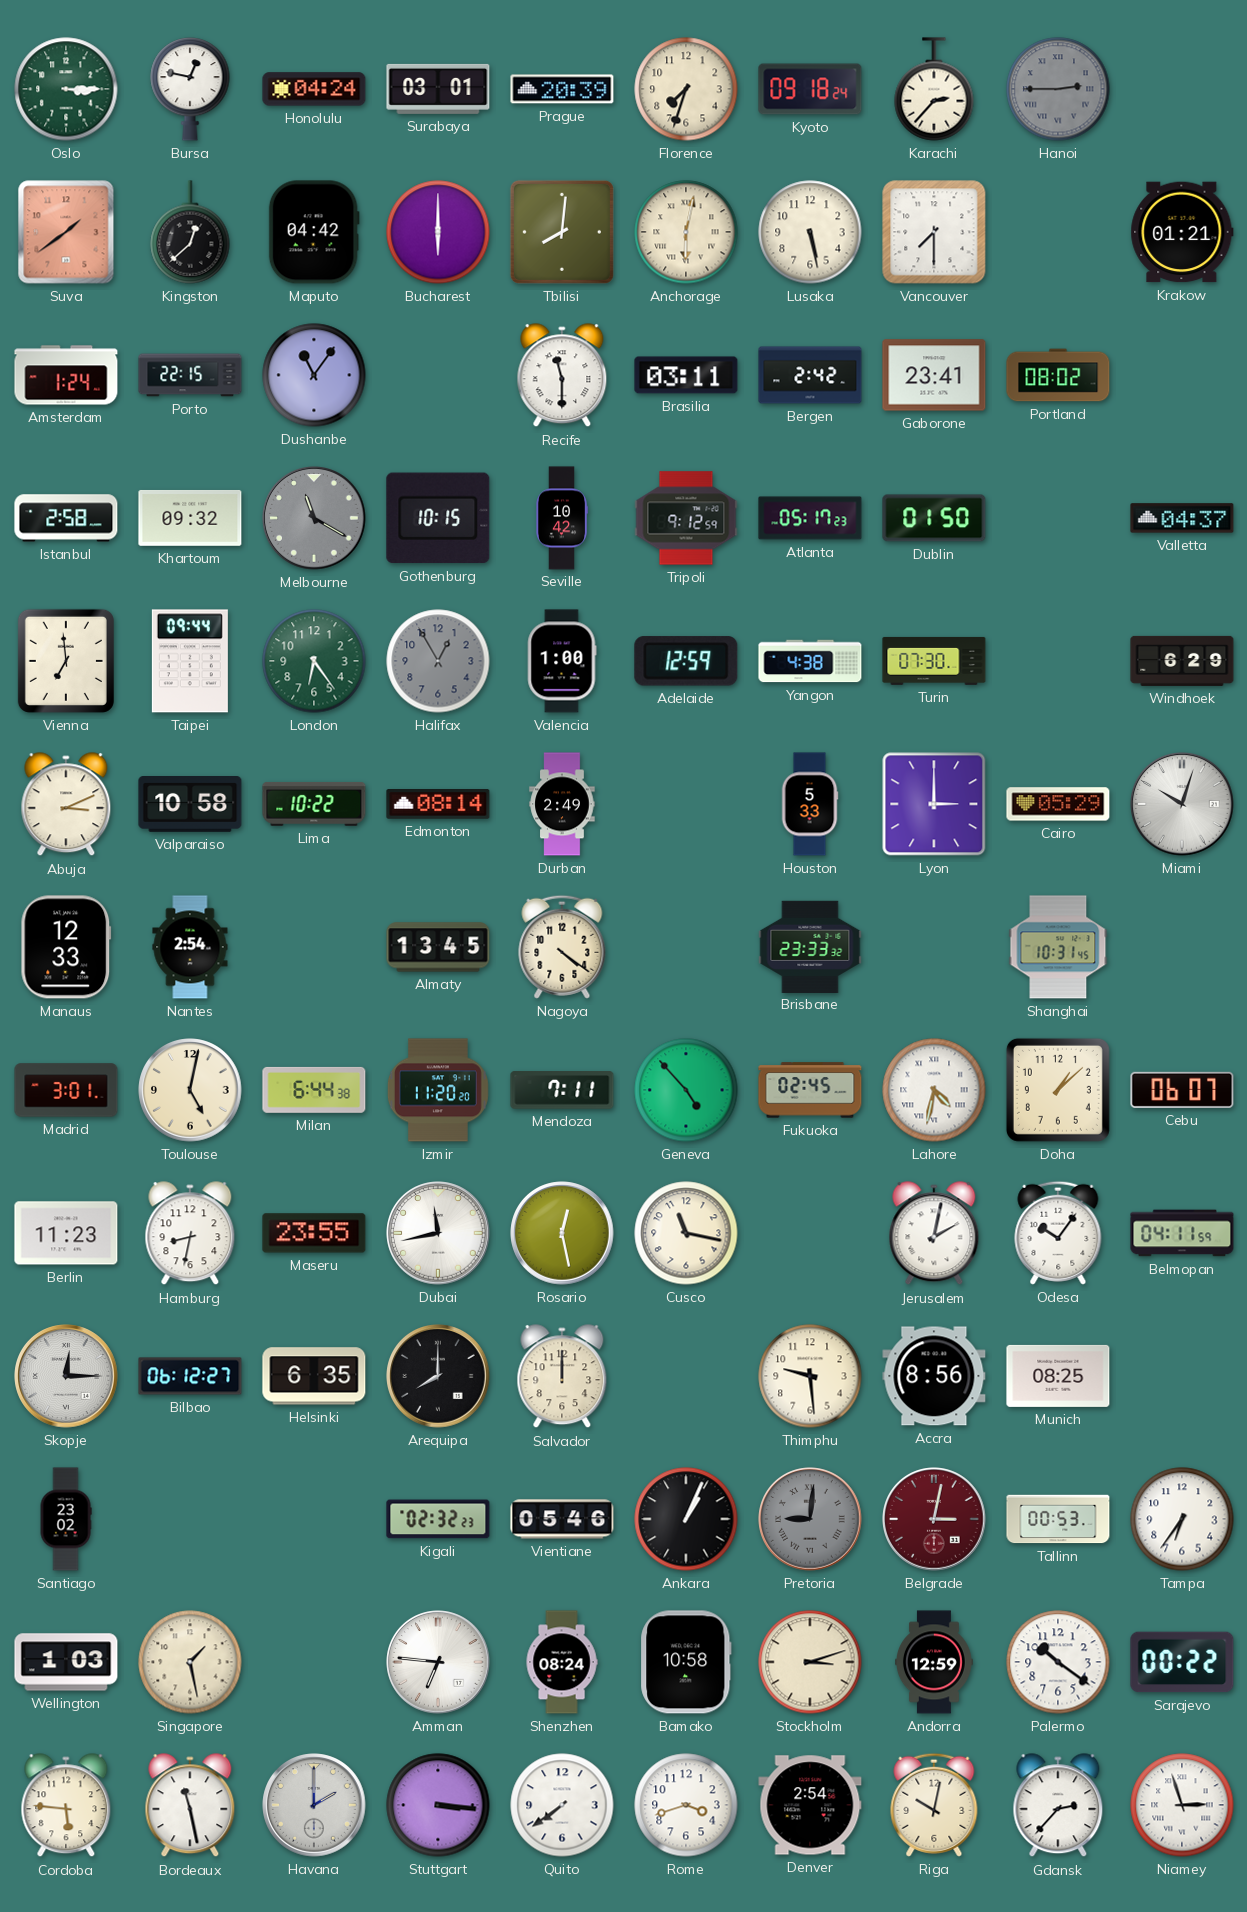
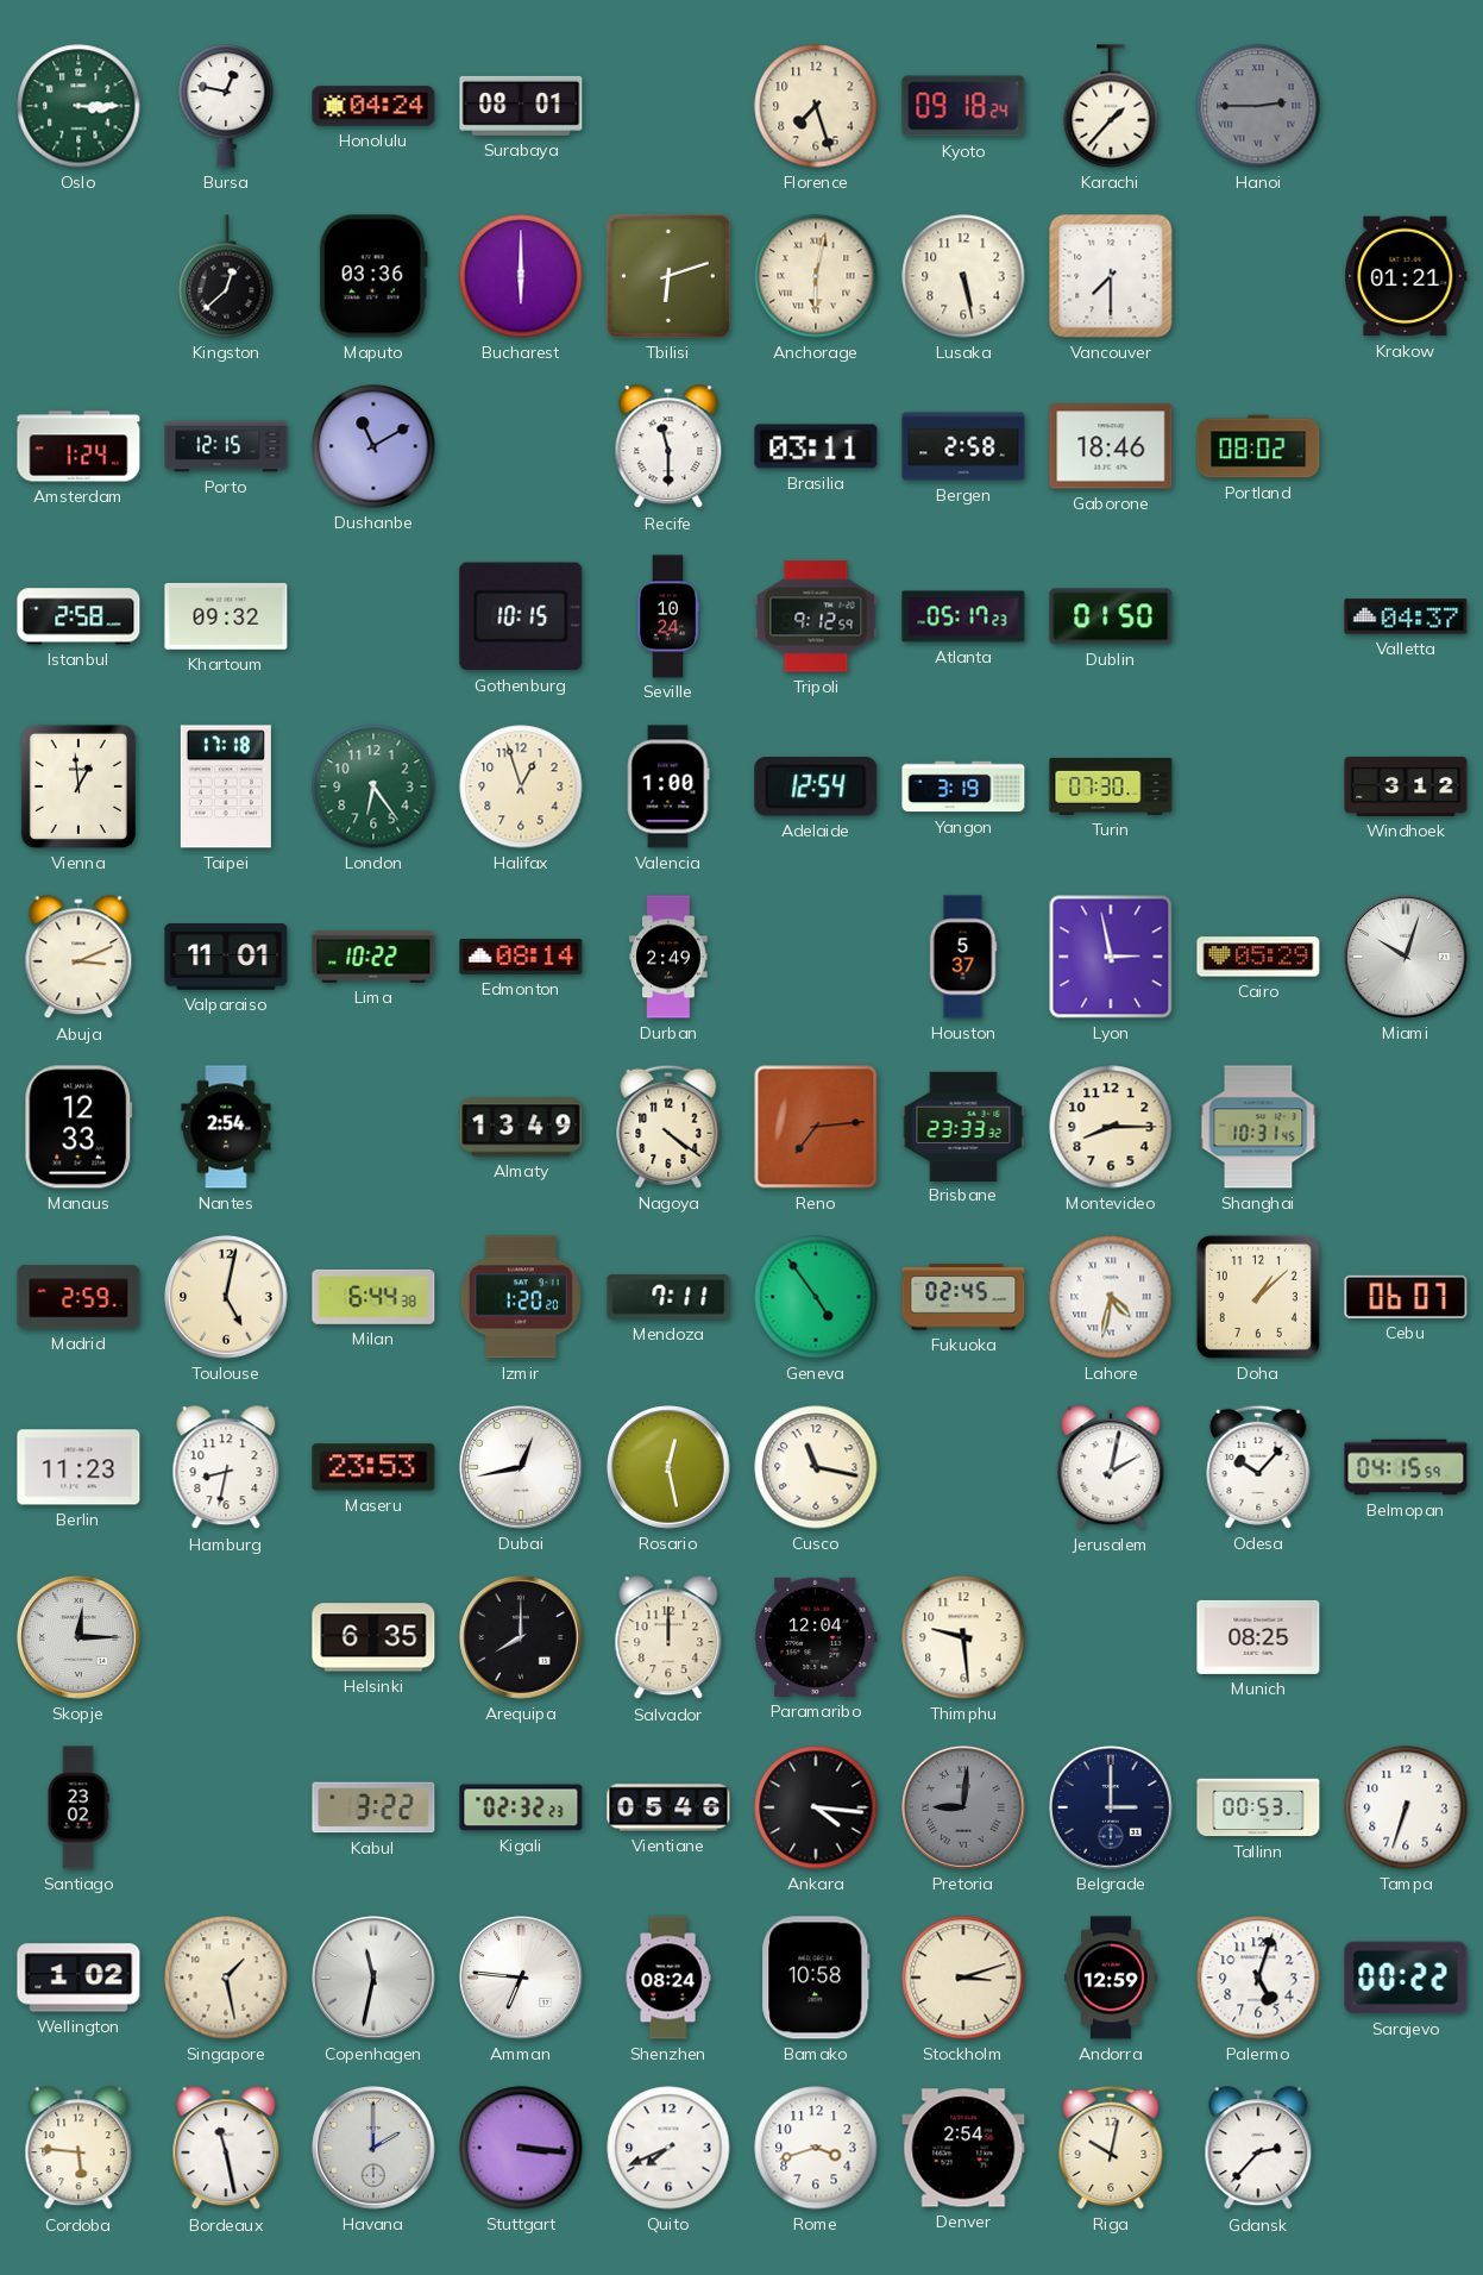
Surabaya: 03:01 -> 08:01
Prague: 20:39 -> none
Florence: 7:33 -> 7:27
Karachi: 2:37 -> 1:37
Suva: 1:39 -> none
Maputo: 04:42 -> 03:36
Tbilisi: 8:01 -> 6:12
Porto: 22:15 -> 12:15
Dushanbe: 11:06 -> 11:10
Bergen: 2:42 -> 2:58
Gaborone: 23:41 -> 18:46
Melbourne: 11:20 -> none
Seville: 10:42 -> 10:24
Vienna: 6:59 -> 12:59
Taipei: 09:44 -> 17:18
Halifax: 12:55 -> 12:57
Halifax dial: grey -> cream
Adelaide: 12:59 -> 12:54
Yangon: 4:38 -> 3:19
Windhoek: 6:29 -> 3:12
Valparaiso: 10:58 -> 11:01
Houston: 5:33 -> 5:37
Lyon: 3:00 -> 2:58
Almaty: 13:45 -> 13:49
Reno: none -> 7:14
Montevideo: none -> 8:15
Madrid: 3:01 -> 2:59
Izmir: 11:20 -> 1:20
Geneva: 4:53 -> 4:54
Maseru: 23:55 -> 23:53
Dubai: 11:43 -> 12:43
Odesa: 10:06 -> 10:07
Belmopan: 04:11 -> 04:15
Bilbao: 06:12 -> none
Paramaribo: none -> 12:04
Accra: 8:56 -> none
Kabul: none -> 3:22
Ankara: 1:04 -> 4:16
Belgrade: 3:02 -> 3:00
Belgrade dial: burgundy -> navy
Tampa: 6:36 -> 6:33
Wellington: 1:03 -> 1:02
Copenhagen: none -> 11:32
Palermo: 10:21 -> 5:03
Quito: 7:39 -> 7:41
Niamey: 2:57 -> none
